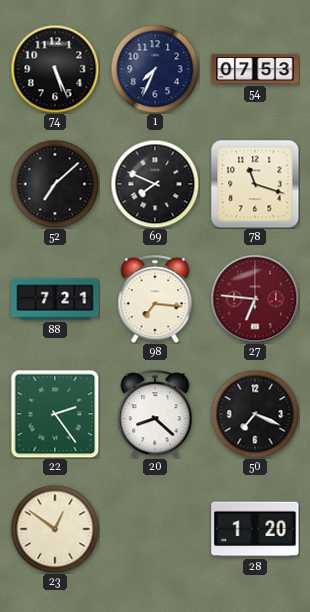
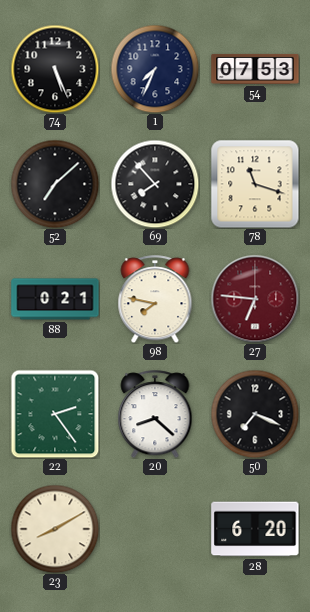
69: 7:49 -> 7:53
88: 7:21 -> 0:21
98: 7:16 -> 7:47
23: 12:51 -> 8:10
28: 1:20 -> 6:20
